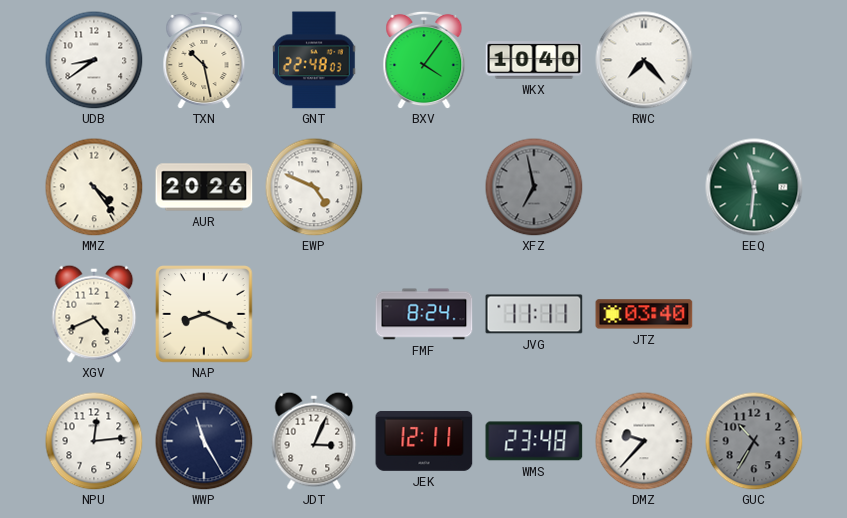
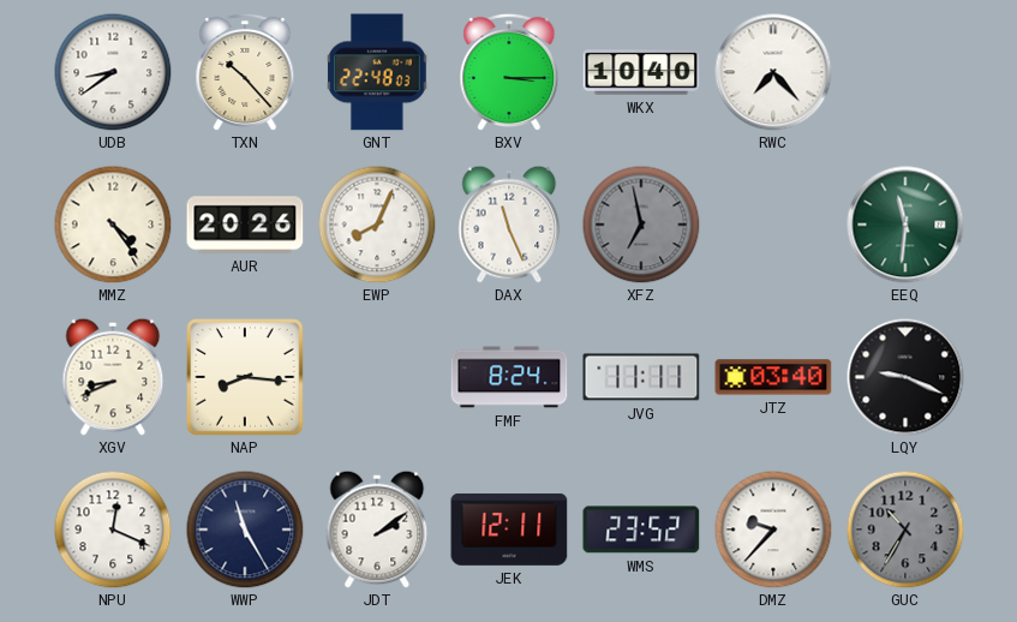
TXN: 10:28 -> 10:23
BXV: 4:06 -> 3:15
EWP: 4:49 -> 8:04
DAX: none -> 11:26
XGV: 4:41 -> 8:41
NAP: 8:19 -> 8:16
LQY: none -> 9:19
NPU: 12:14 -> 12:19
JDT: 3:04 -> 2:09
WMS: 23:48 -> 23:52
